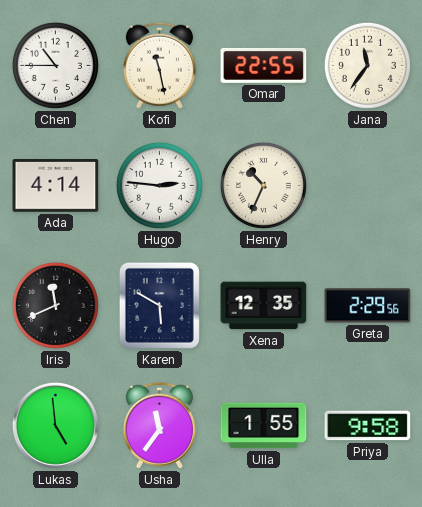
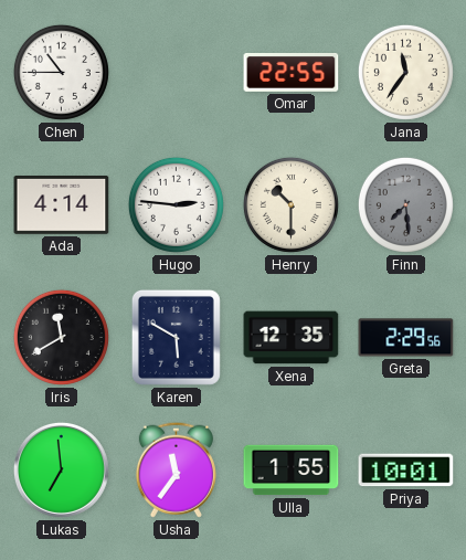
Kofi: 11:28 -> none
Henry: 10:34 -> 10:30
Finn: none -> 7:29
Iris: 11:41 -> 11:40
Lukas: 4:59 -> 6:59
Priya: 9:58 -> 10:01
